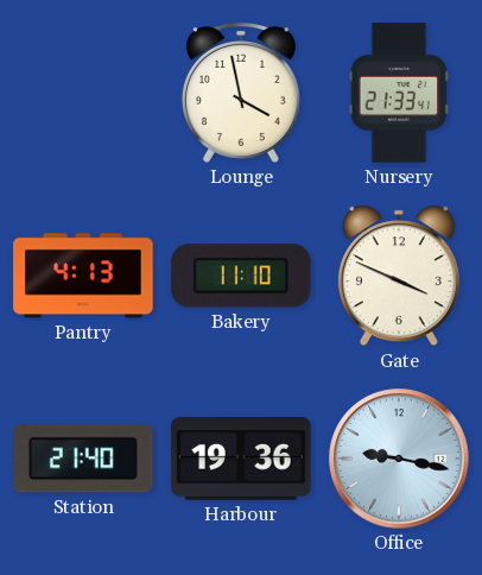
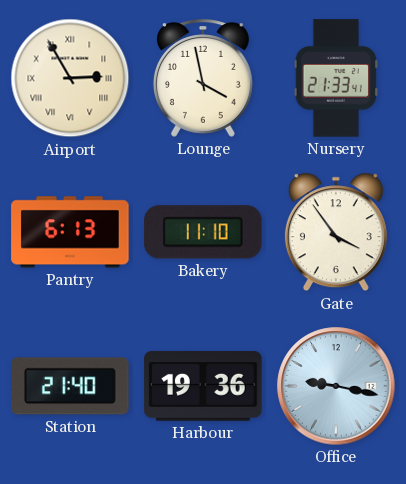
Airport: none -> 2:55
Pantry: 4:13 -> 6:13
Gate: 3:49 -> 3:54
